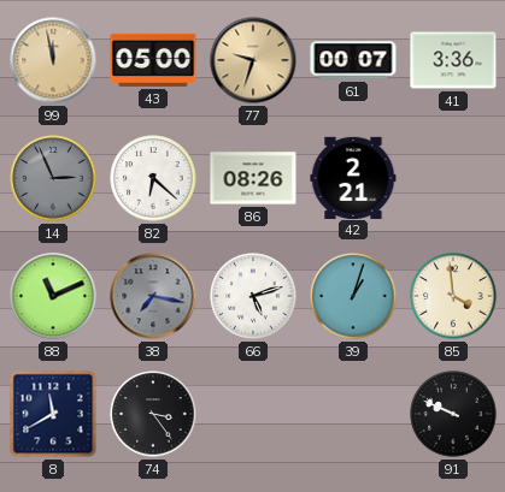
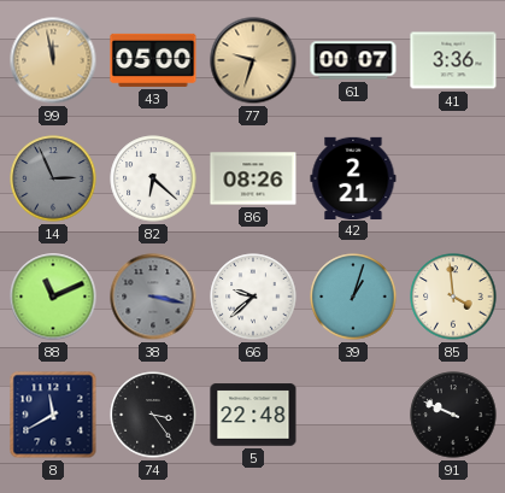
38: 7:17 -> 3:17
66: 5:12 -> 9:38
5: none -> 22:48
